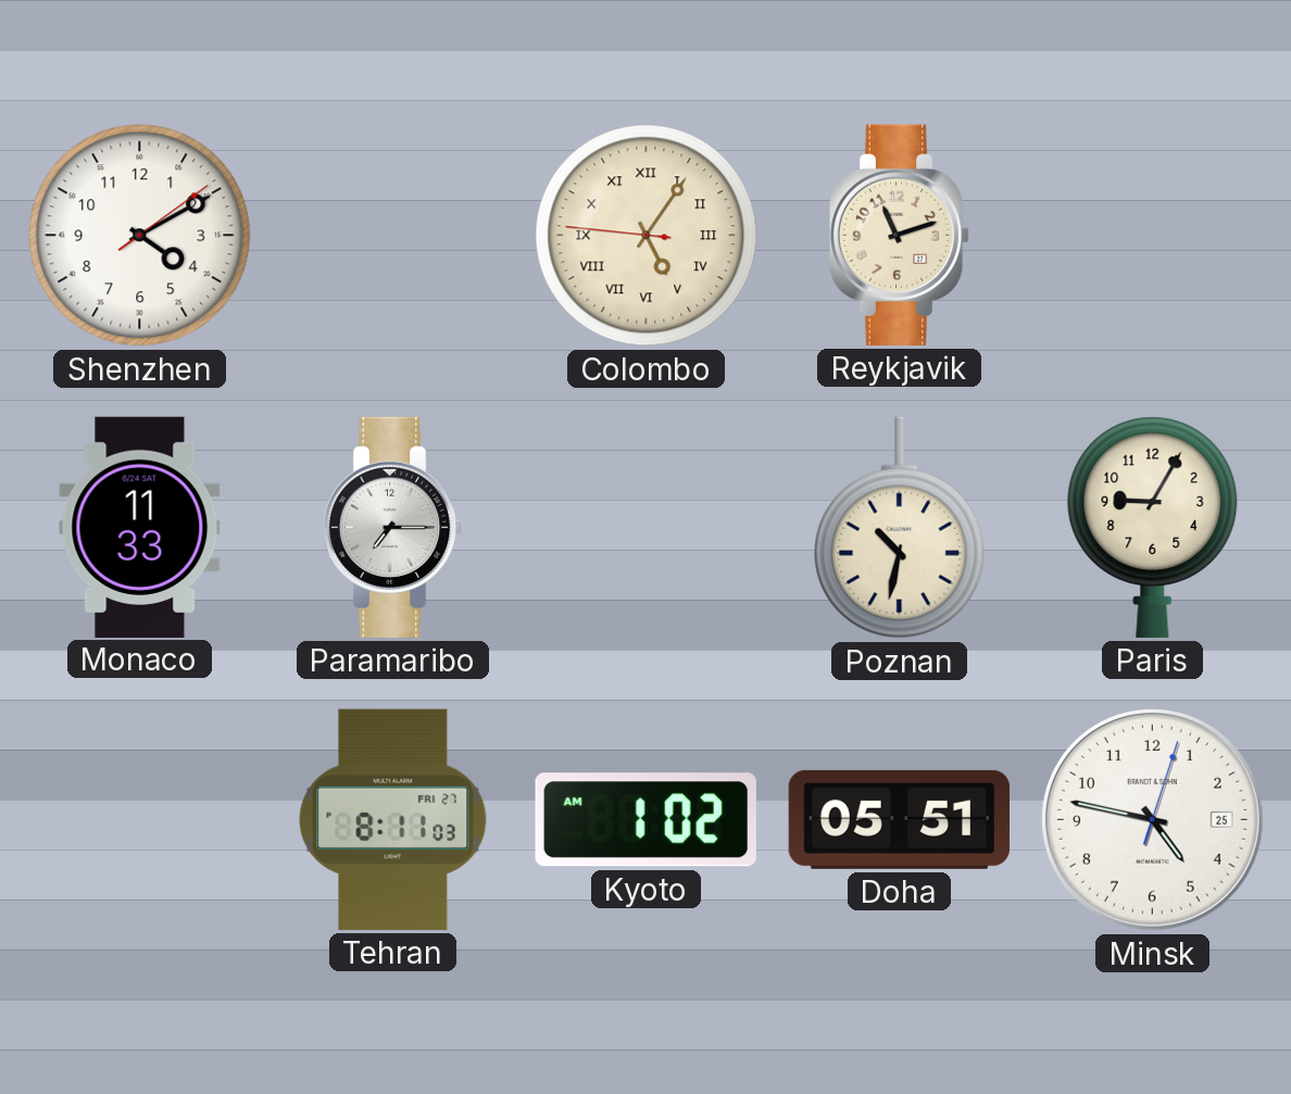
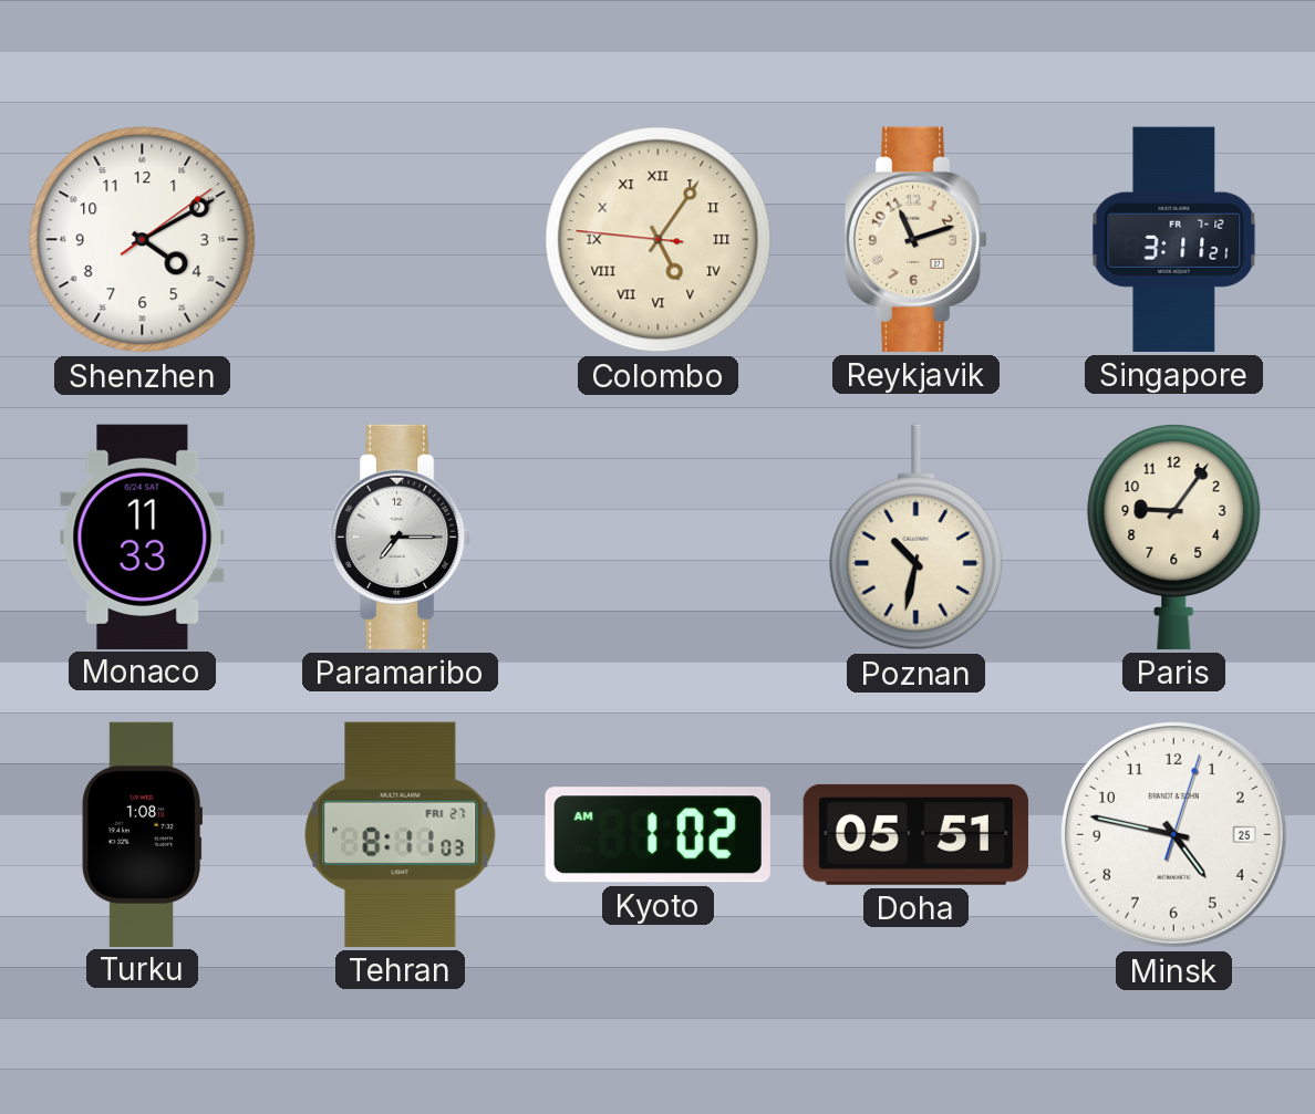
Singapore: none -> 3:11
Paris: 9:05 -> 9:06
Turku: none -> 1:08
